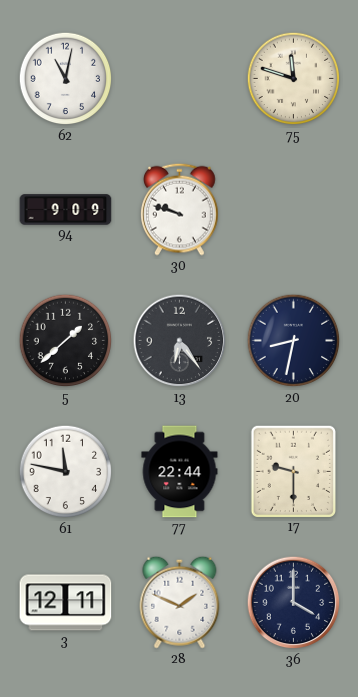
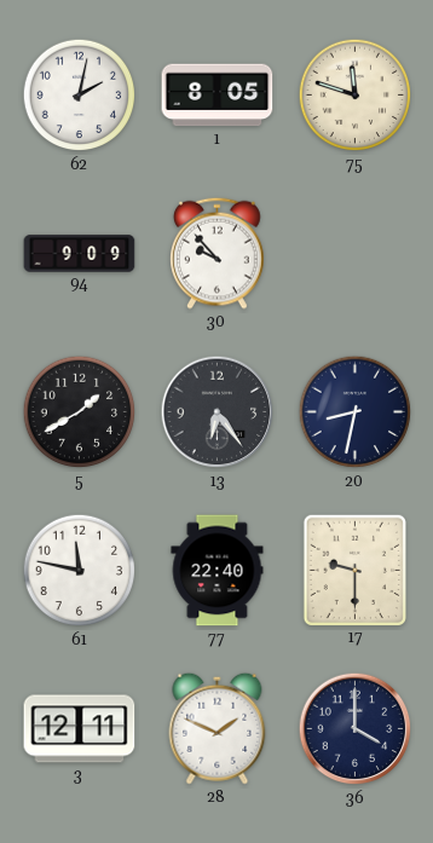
62: 11:02 -> 2:02
1: none -> 8:05
30: 9:48 -> 9:53
5: 1:38 -> 1:40
77: 22:44 -> 22:40
